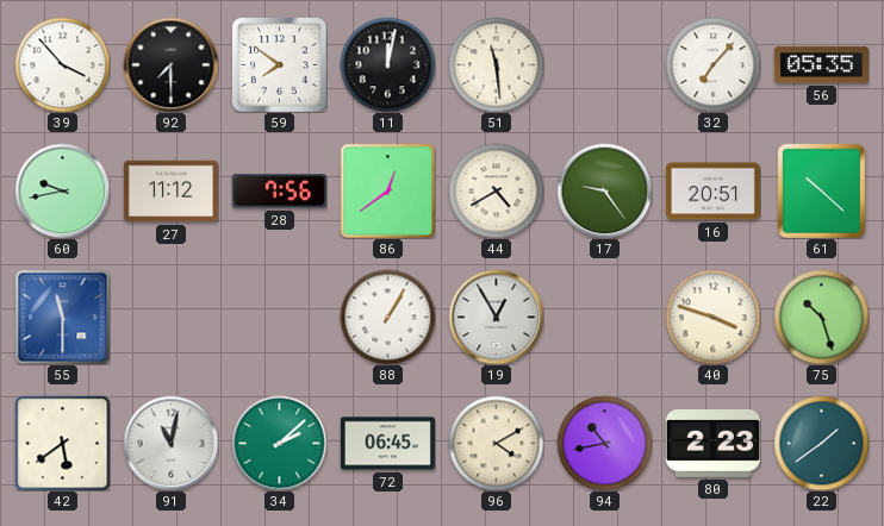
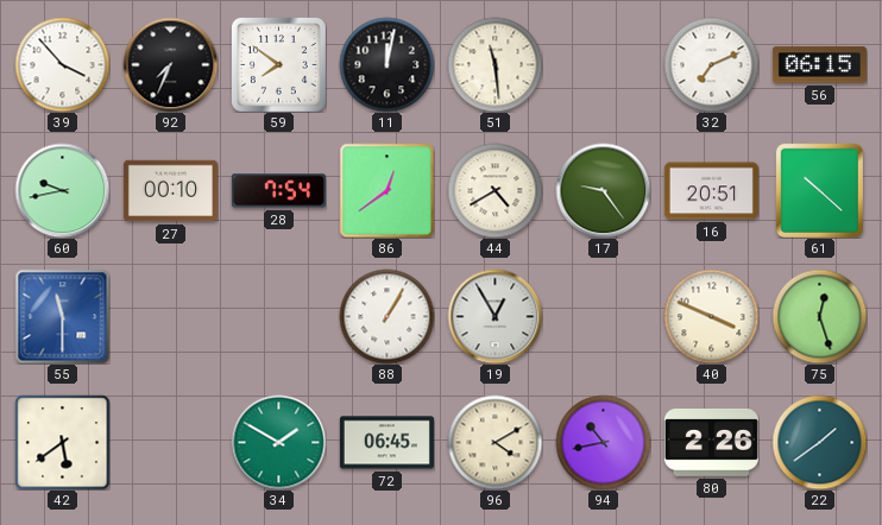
92: 7:30 -> 7:34
32: 7:07 -> 7:11
56: 05:35 -> 06:15
27: 11:12 -> 00:10
28: 7:56 -> 7:54
40: 3:48 -> 3:49
75: 10:27 -> 12:27
91: 11:02 -> none
34: 2:08 -> 1:50
80: 2:23 -> 2:26
